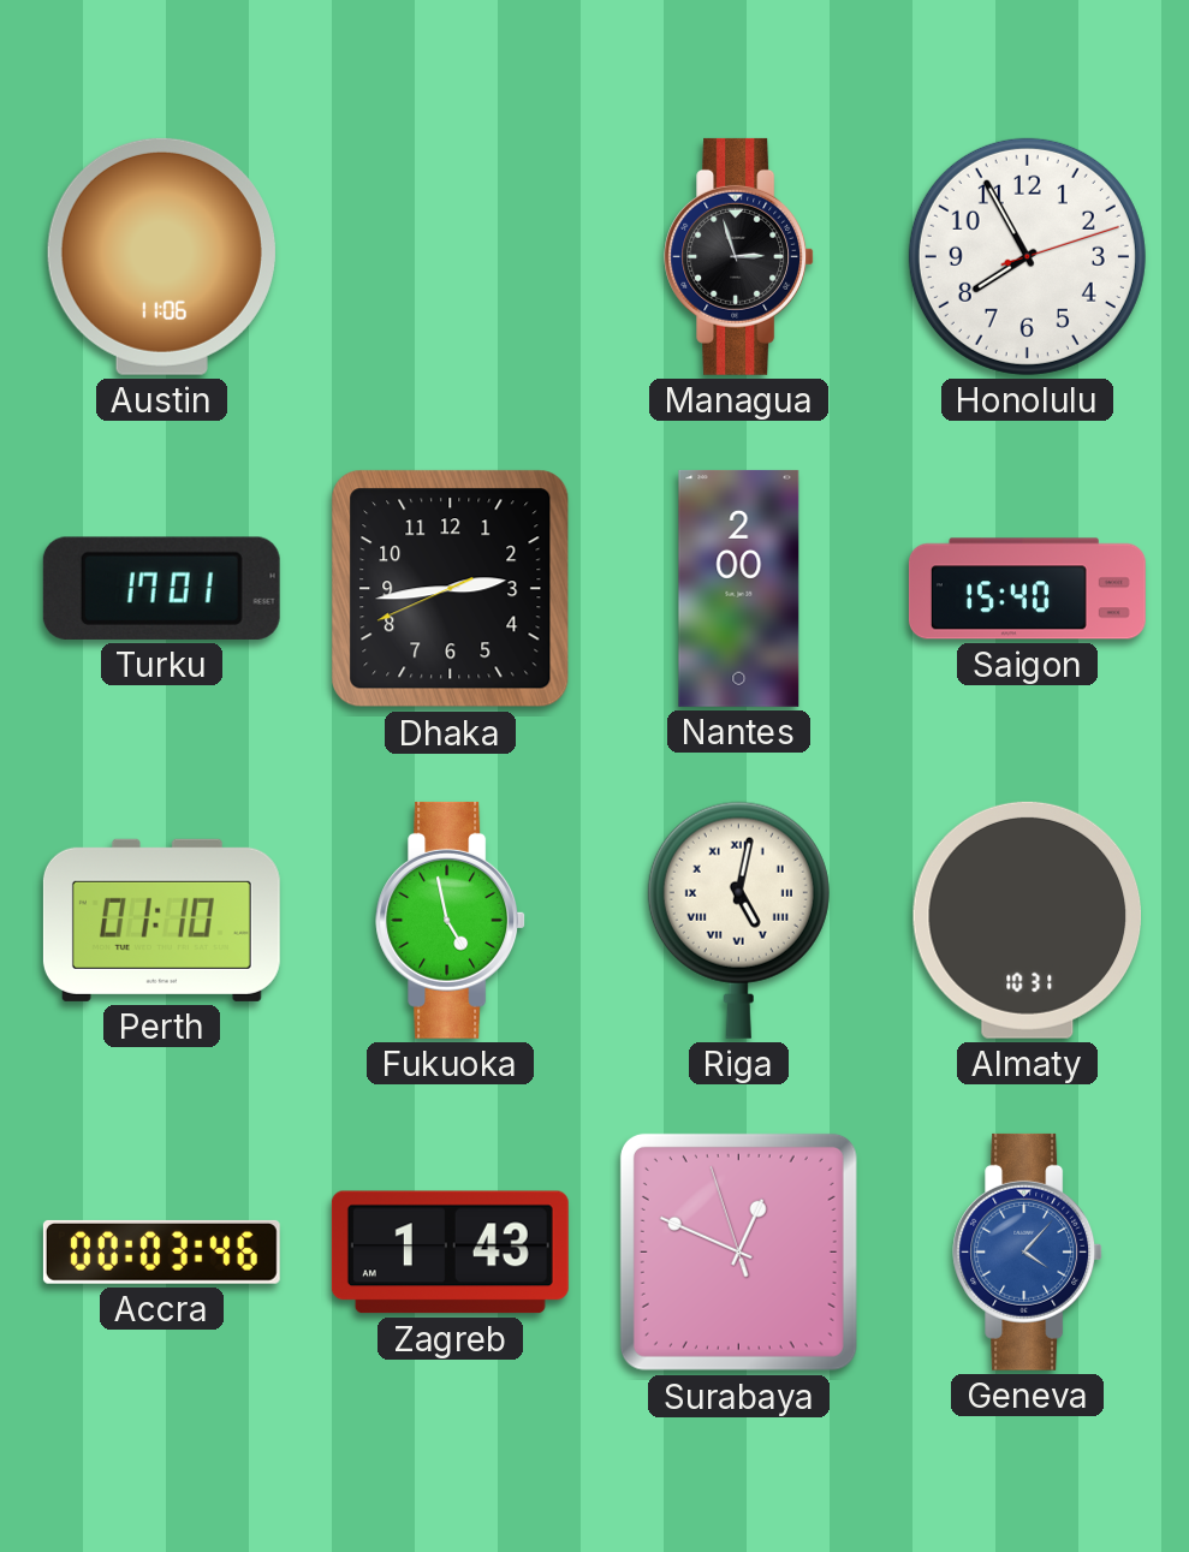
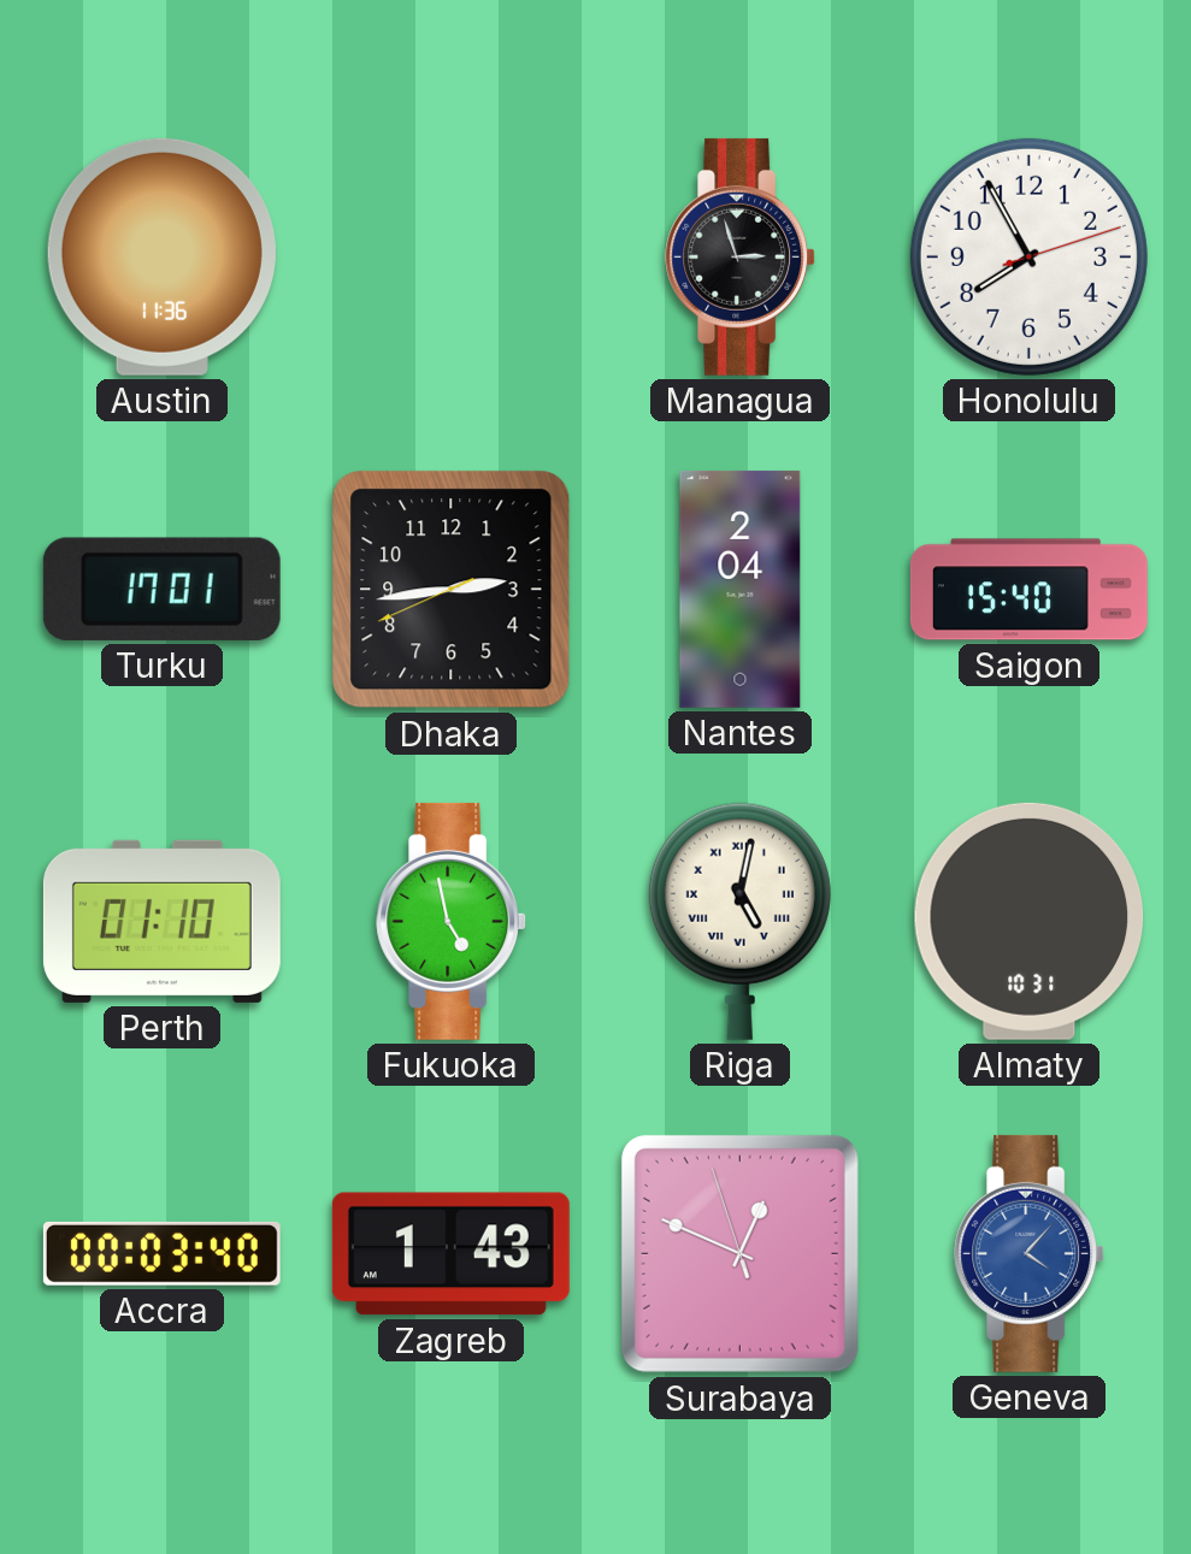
Austin: 11:06 -> 11:36
Nantes: 2:00 -> 2:04
Accra: 00:03:46 -> 00:03:40
